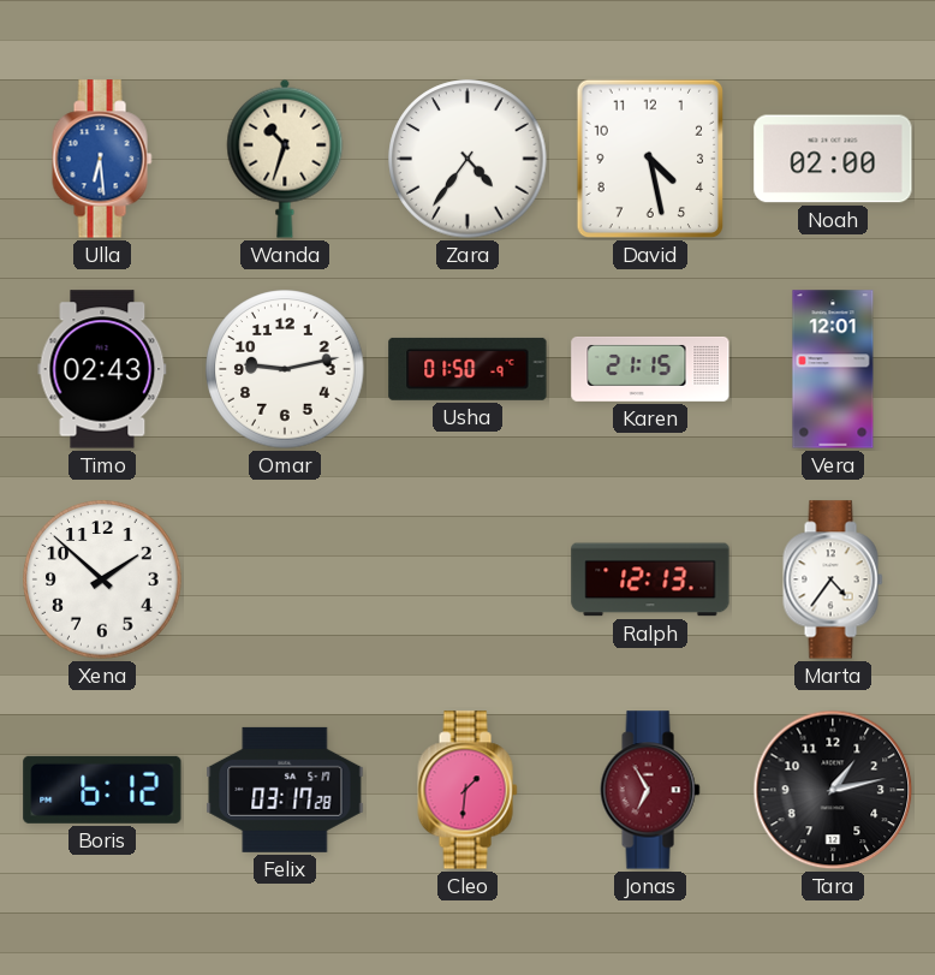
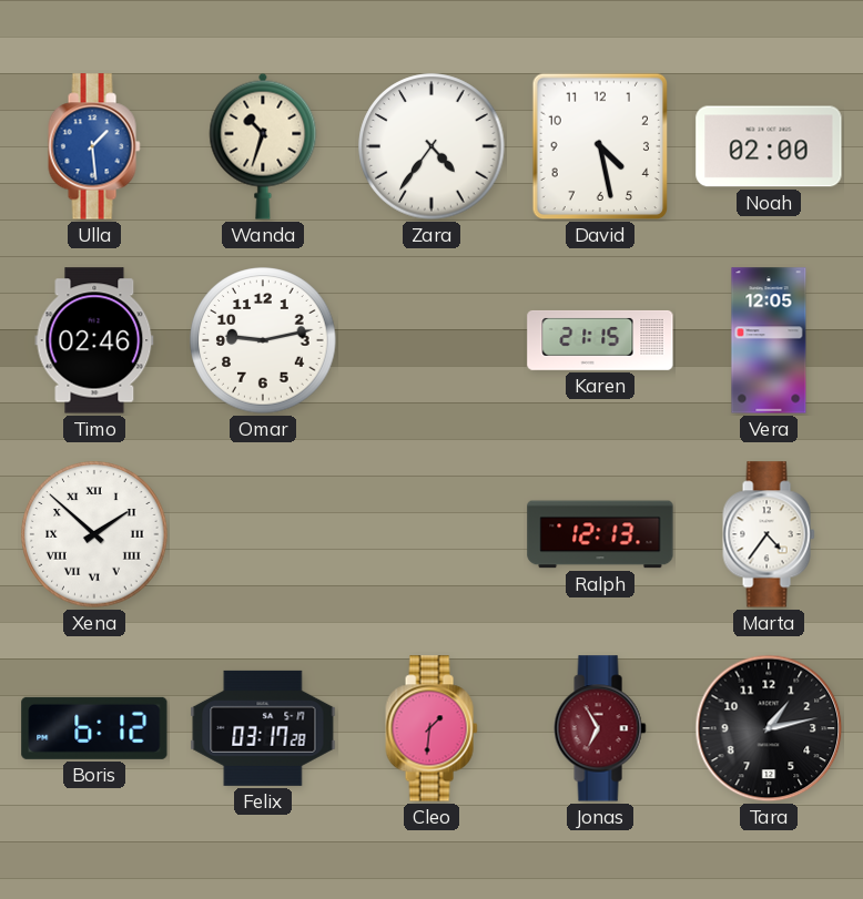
Ulla: 6:29 -> 1:29
Timo: 02:43 -> 02:46
Usha: 01:50 -> none
Vera: 12:01 -> 12:05
Xena numerals: Arabic -> Roman
